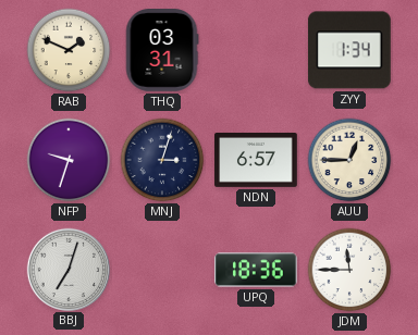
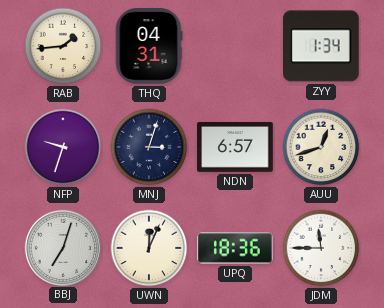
RAB: 1:49 -> 1:44
THQ: 03:31 -> 04:31
AUU: 12:45 -> 12:42
UWN: none -> 12:04
